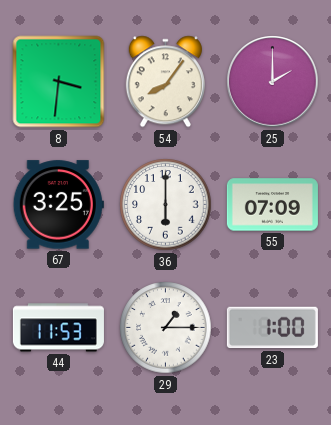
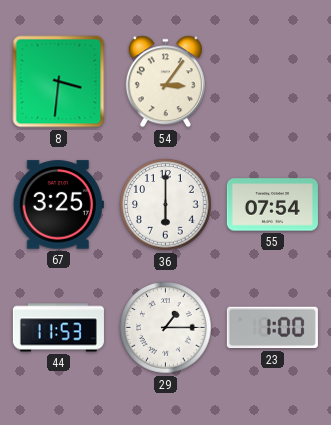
54: 8:06 -> 3:06
25: 2:00 -> none
55: 07:09 -> 07:54
